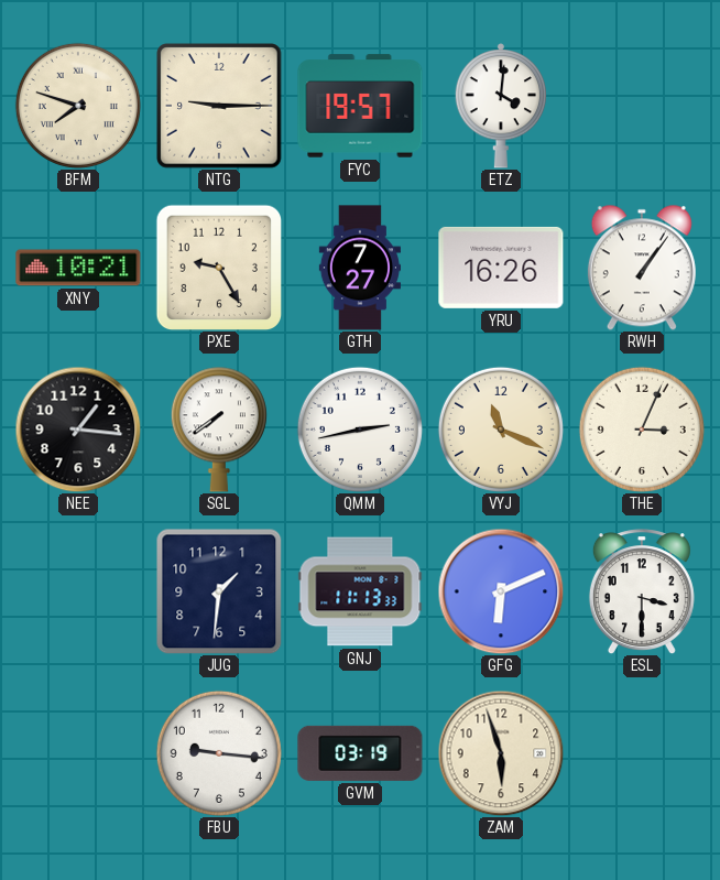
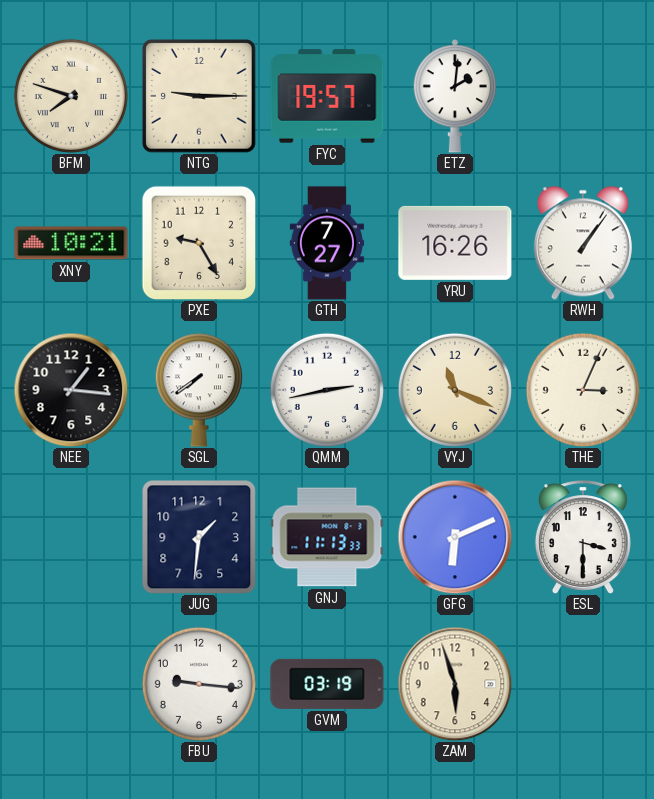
ETZ: 4:01 -> 2:01
